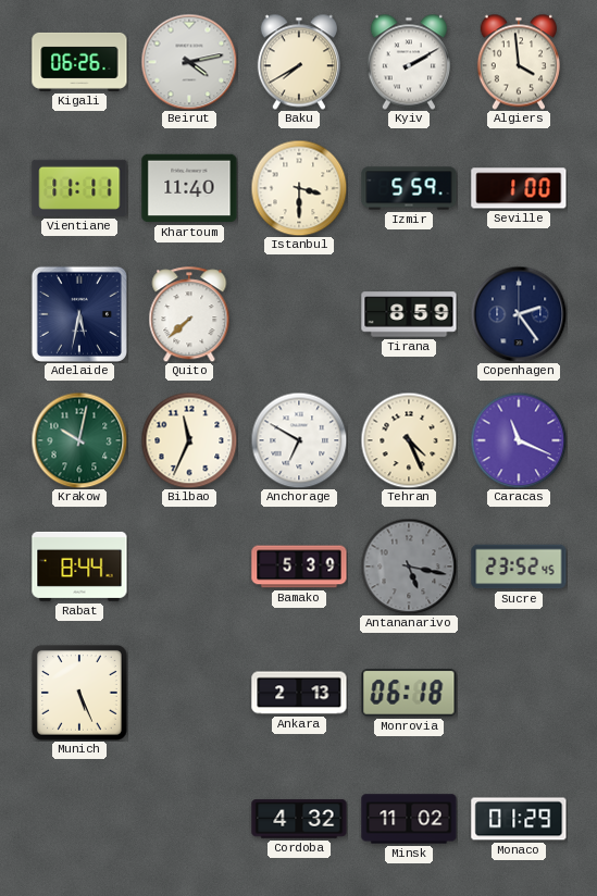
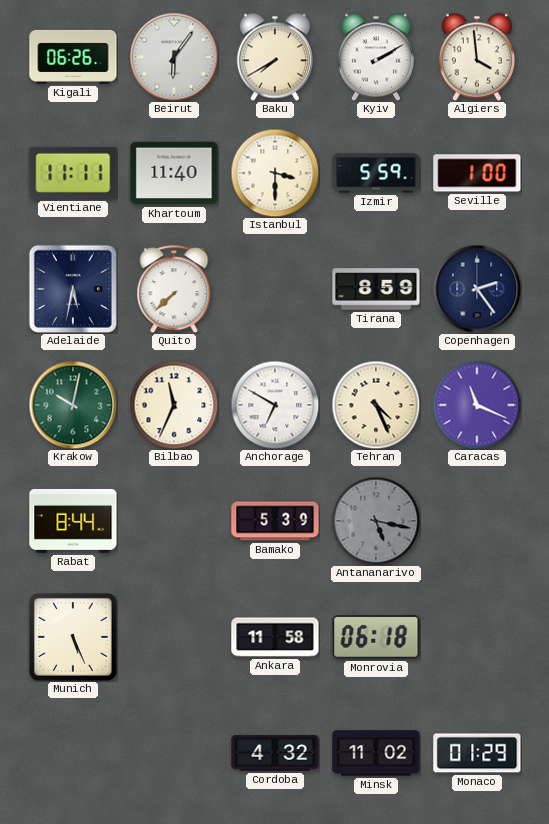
Beirut: 4:13 -> 6:06
Sucre: 23:52 -> none
Ankara: 2:13 -> 11:58
